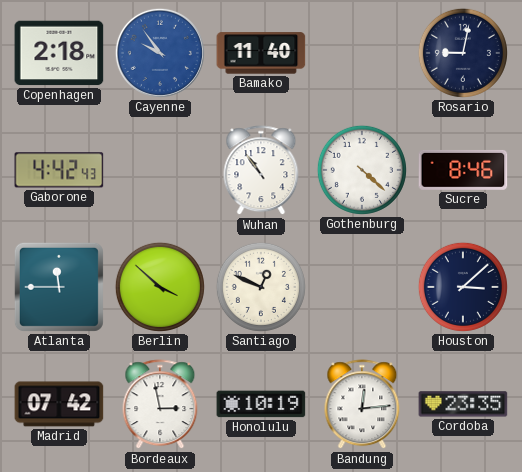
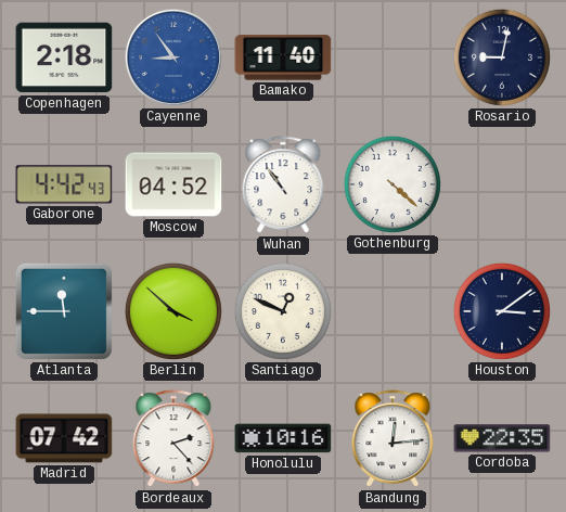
Cayenne: 9:54 -> 8:54
Moscow: none -> 04:52
Sucre: 8:46 -> none
Houston: 3:08 -> 3:09
Bordeaux: 2:58 -> 2:23
Honolulu: 10:19 -> 10:16
Cordoba: 23:35 -> 22:35
